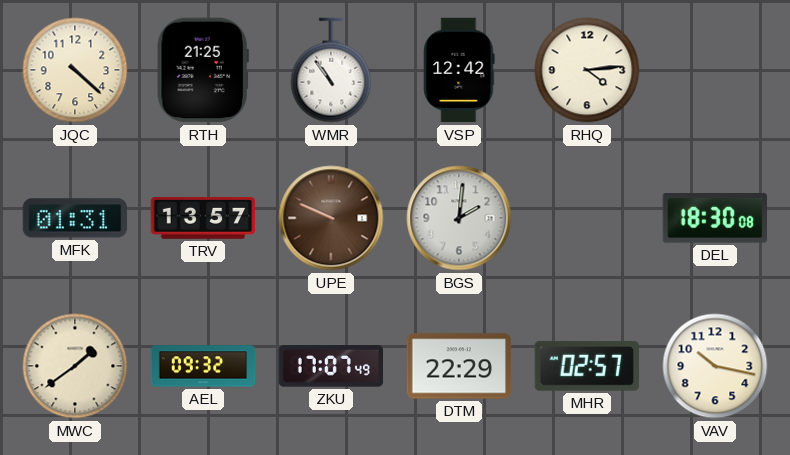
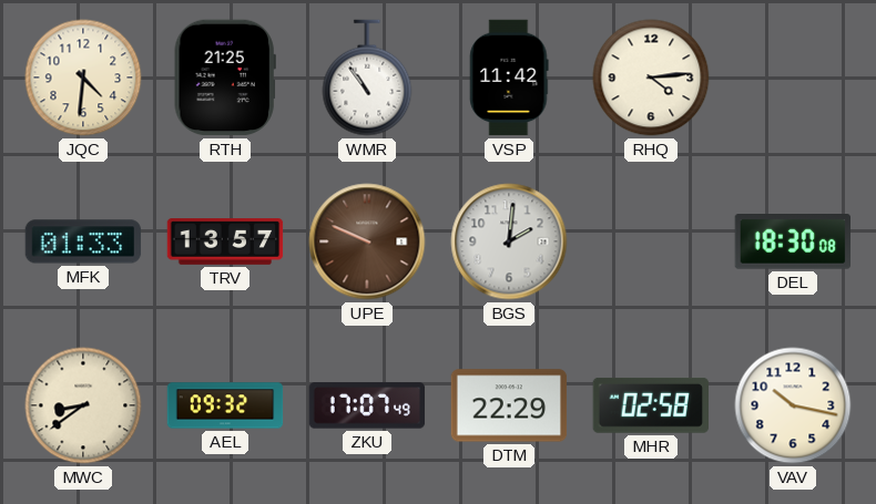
JQC: 4:22 -> 4:31
VSP: 12:42 -> 11:42
MFK: 01:31 -> 01:33
MWC: 1:39 -> 8:39
MHR: 02:57 -> 02:58
